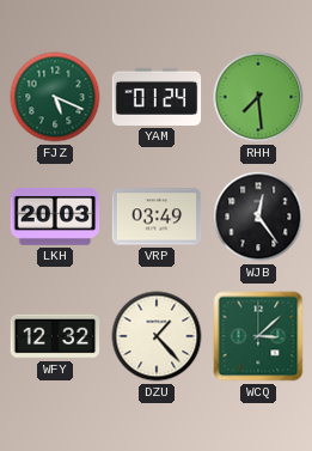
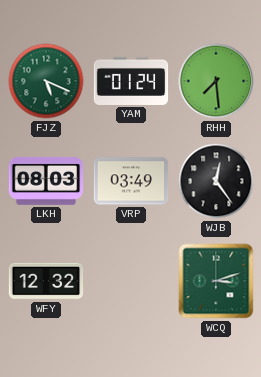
LKH: 20:03 -> 08:03
DZU: 1:23 -> none
WCQ: 3:08 -> 3:12
